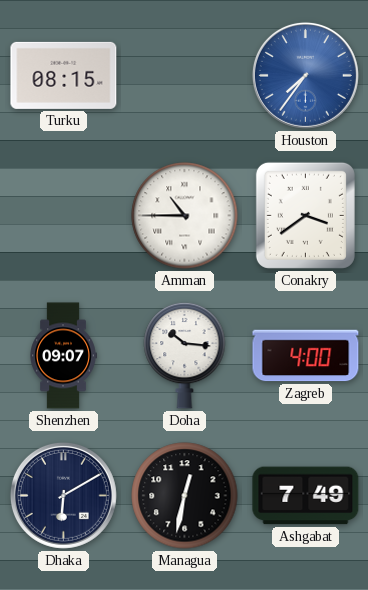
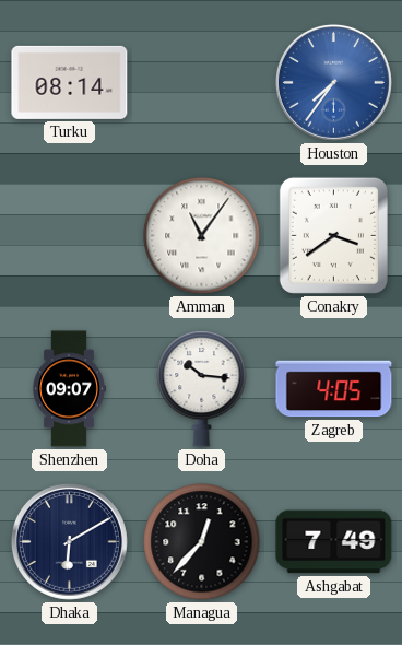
Turku: 08:15 -> 08:14
Amman: 10:45 -> 11:06
Zagreb: 4:00 -> 4:05
Managua: 12:32 -> 12:37
